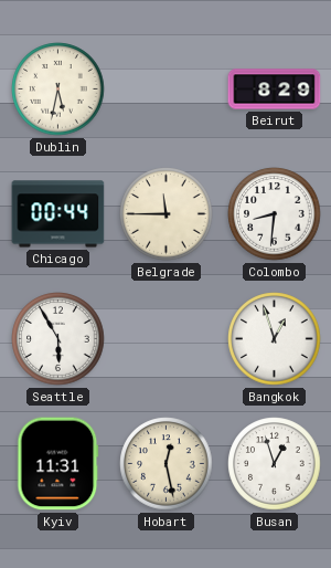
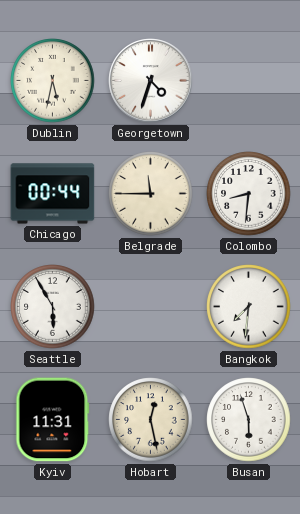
Georgetown: none -> 4:33
Beirut: 8:29 -> none
Bangkok: 12:57 -> 7:31
Busan: 12:57 -> 5:57
